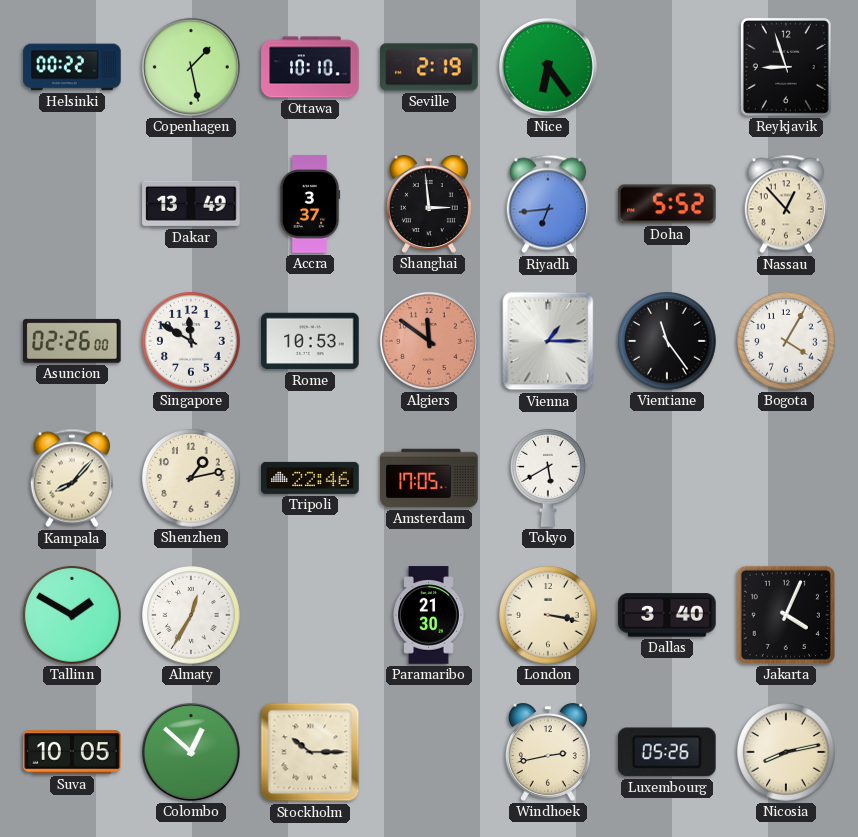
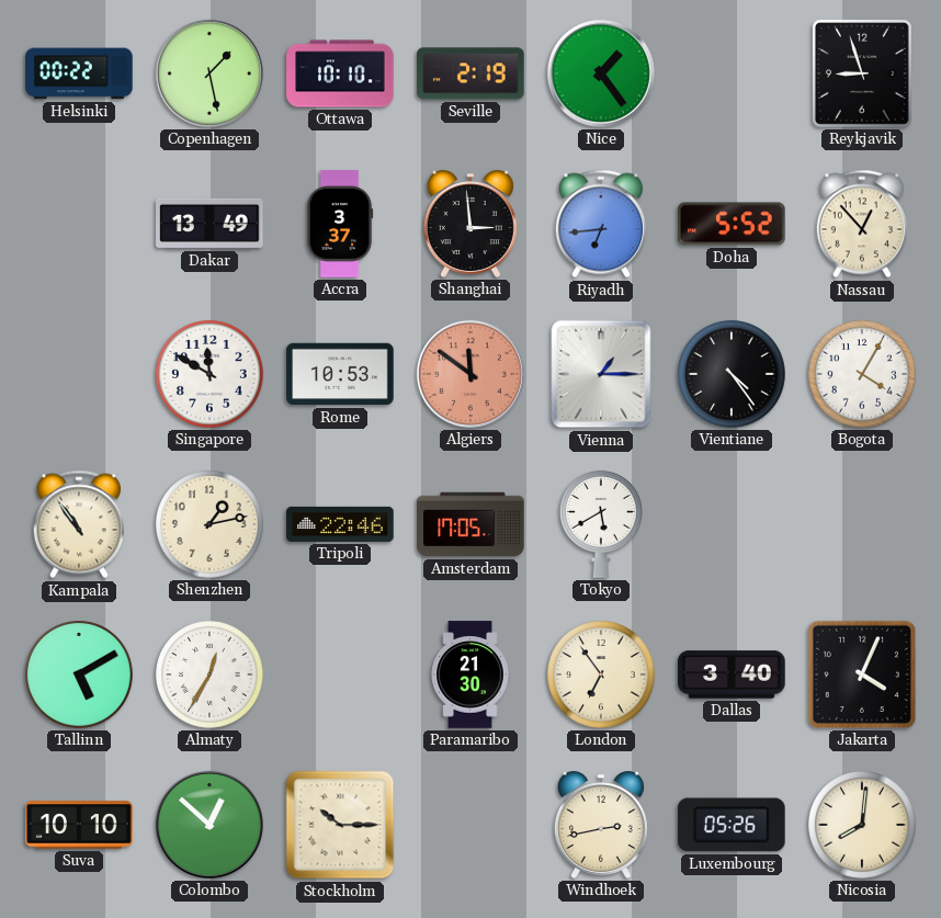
Nice: 6:24 -> 1:24
Asuncion: 02:26 -> none
Vientiane: 11:24 -> 4:24
Kampala: 8:07 -> 10:54
Tallinn: 1:50 -> 5:10
London: 3:17 -> 6:54
Suva: 10:05 -> 10:10
Nicosia: 8:13 -> 8:01
